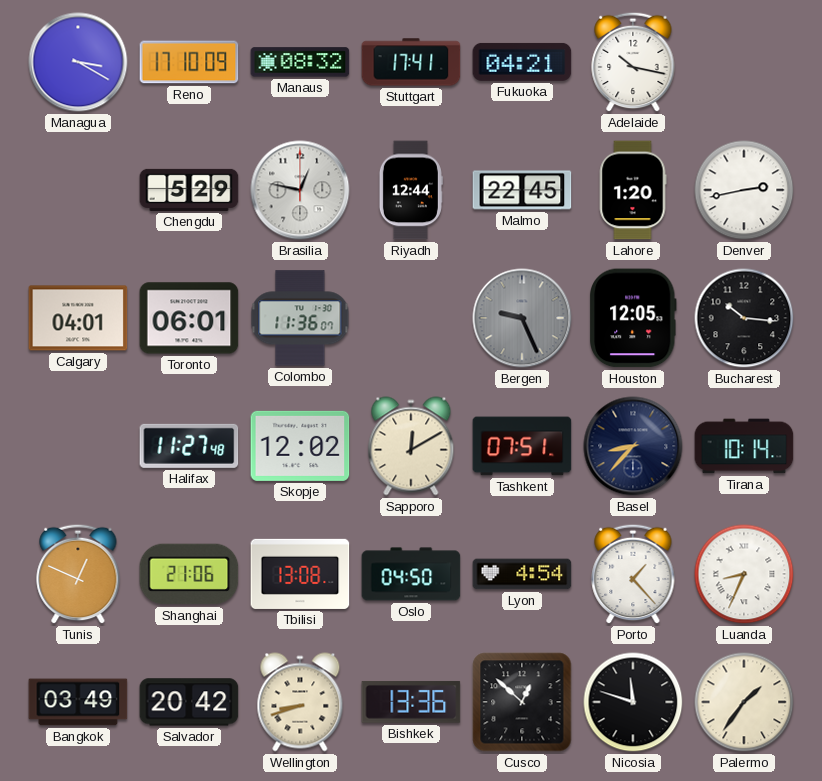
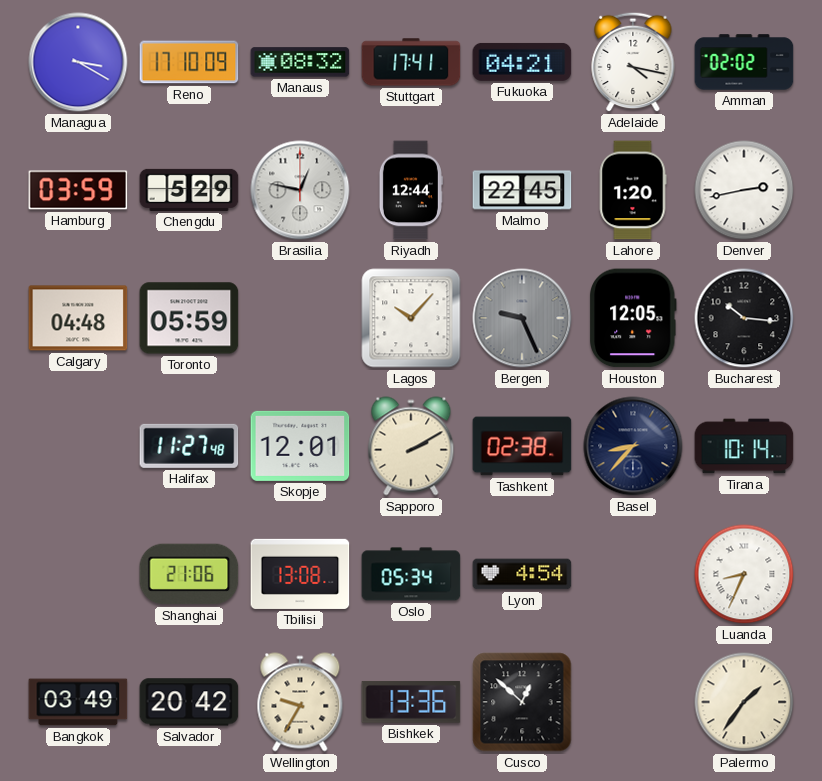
Adelaide: 10:17 -> 4:17
Amman: none -> 02:02
Hamburg: none -> 03:59
Calgary: 04:01 -> 04:48
Toronto: 06:01 -> 05:59
Colombo: 11:36 -> none
Lagos: none -> 10:07
Skopje: 12:02 -> 12:01
Sapporo: 12:10 -> 2:10
Tashkent: 07:51 -> 02:38
Tunis: 12:49 -> none
Oslo: 04:50 -> 05:34
Porto: 1:23 -> none
Wellington: 8:42 -> 9:35
Nicosia: 11:48 -> none
